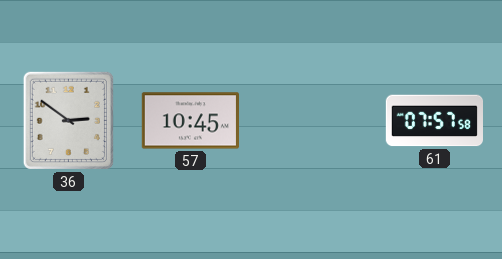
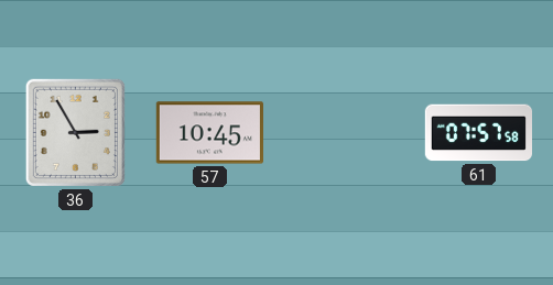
36: 2:51 -> 2:55
